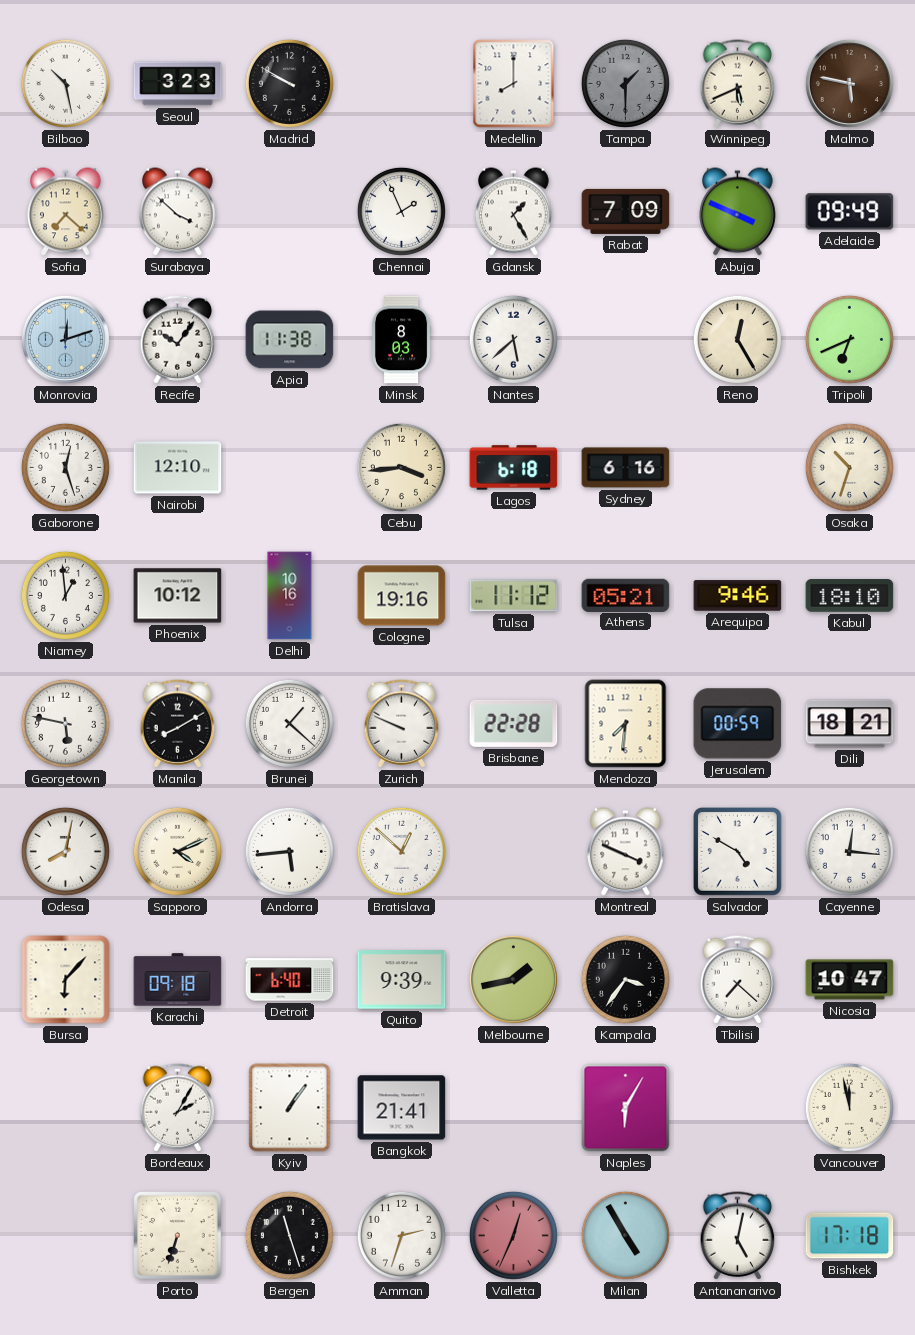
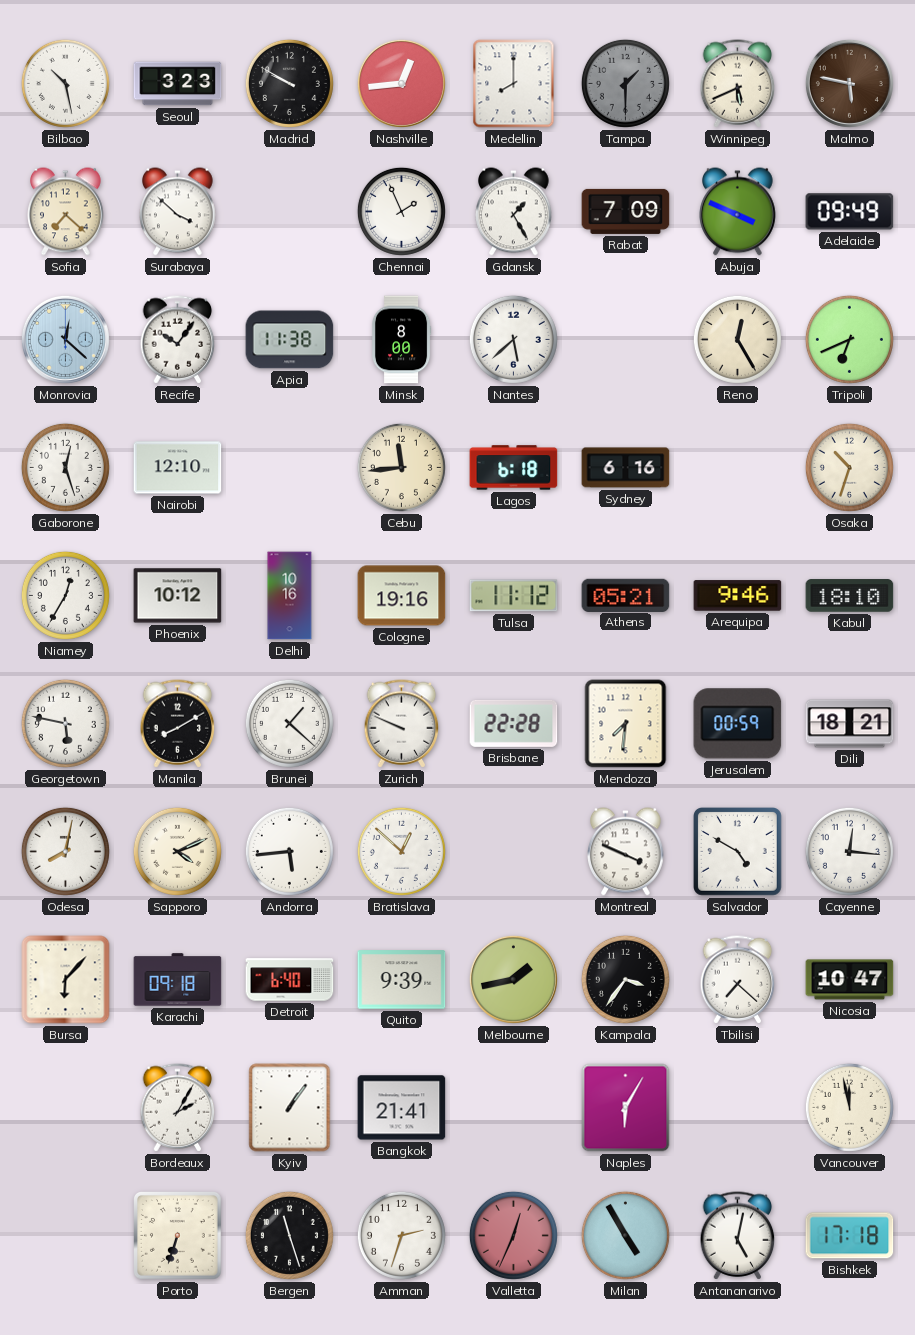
Nashville: none -> 12:44
Monrovia: 12:12 -> 12:22
Minsk: 8:03 -> 8:00
Cebu: 3:44 -> 11:44
Niamey: 12:59 -> 12:35
